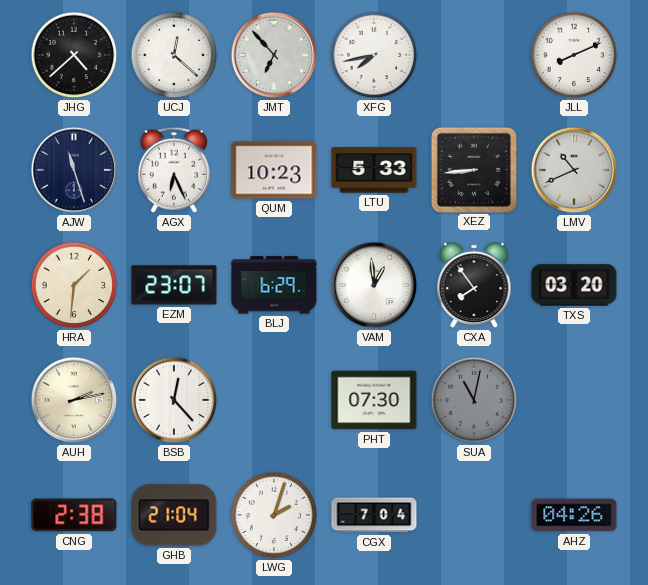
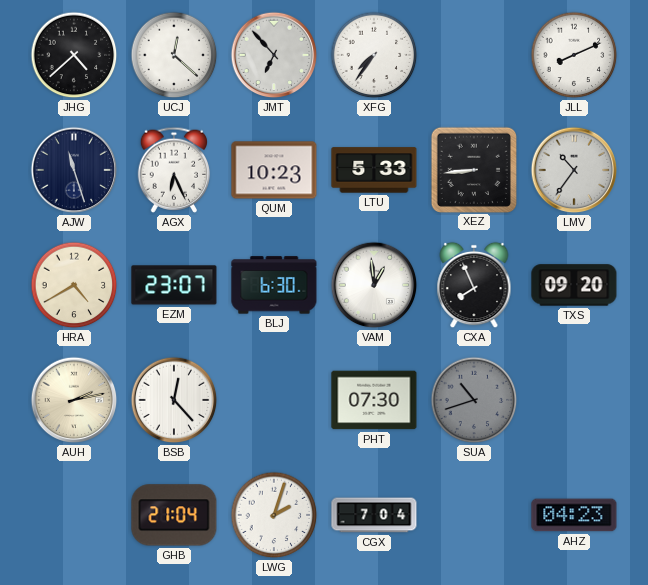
XFG: 7:43 -> 7:36
LMV: 10:41 -> 10:36
HRA: 1:31 -> 4:40
BLJ: 6:29 -> 6:30
CXA: 7:54 -> 7:56
TXS: 03:20 -> 09:20
SUA: 11:02 -> 10:42
CNG: 2:38 -> none
AHZ: 04:26 -> 04:23
